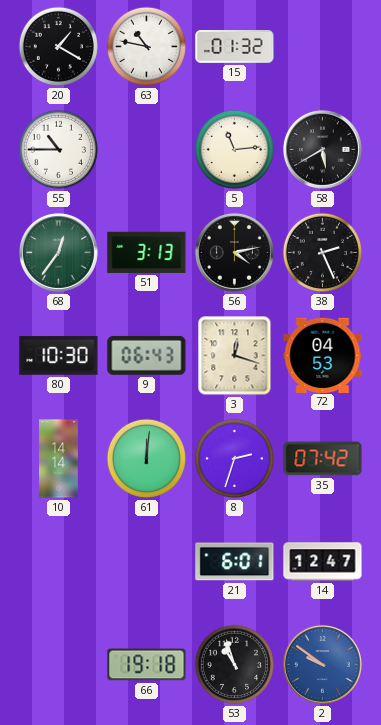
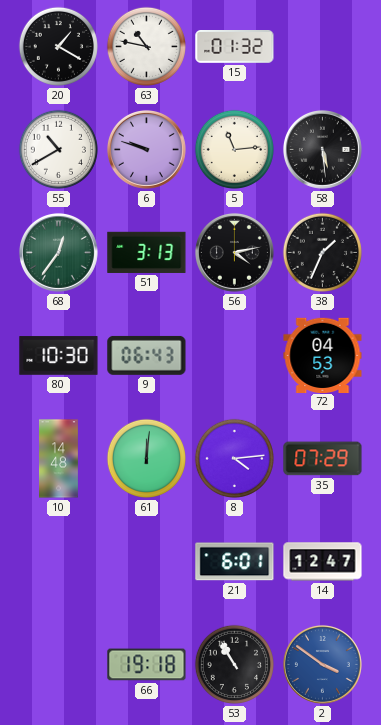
55: 10:45 -> 10:40
6: none -> 9:48
58: 5:40 -> 5:29
38: 2:26 -> 1:34
3: 12:18 -> none
10: 14:14 -> 14:48
8: 2:33 -> 4:14
35: 07:42 -> 07:29
53: 10:57 -> 10:55
2: 9:51 -> 3:51
